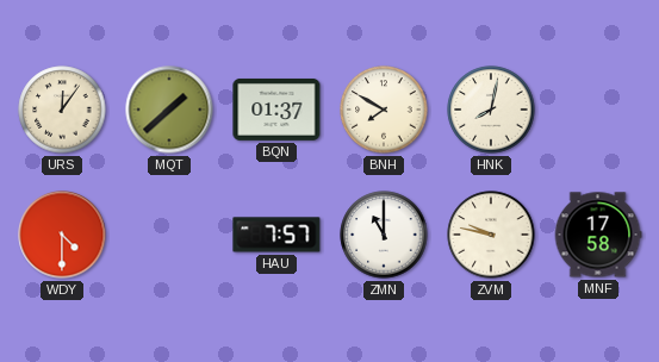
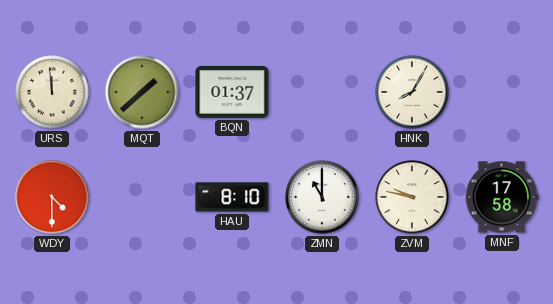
URS: 12:06 -> 11:59
BNH: 7:50 -> none
HNK: 8:02 -> 8:05
HAU: 7:57 -> 8:10
